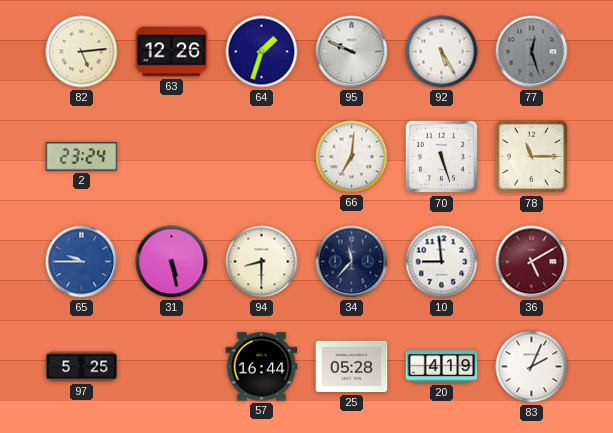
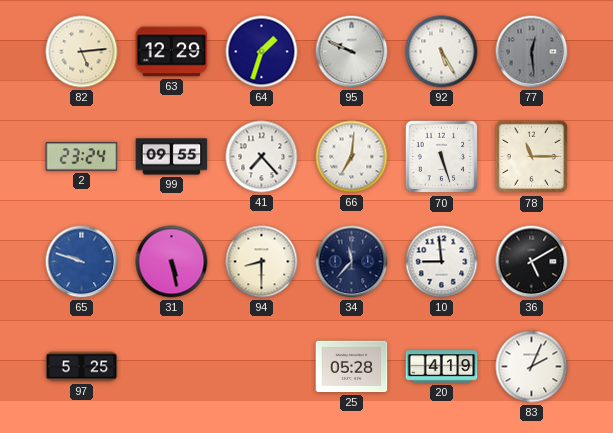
63: 12:26 -> 12:29
77: 12:27 -> 12:29
99: none -> 09:55
41: none -> 7:23
65: 9:45 -> 9:48
36 dial: burgundy -> black
57: 16:44 -> none
